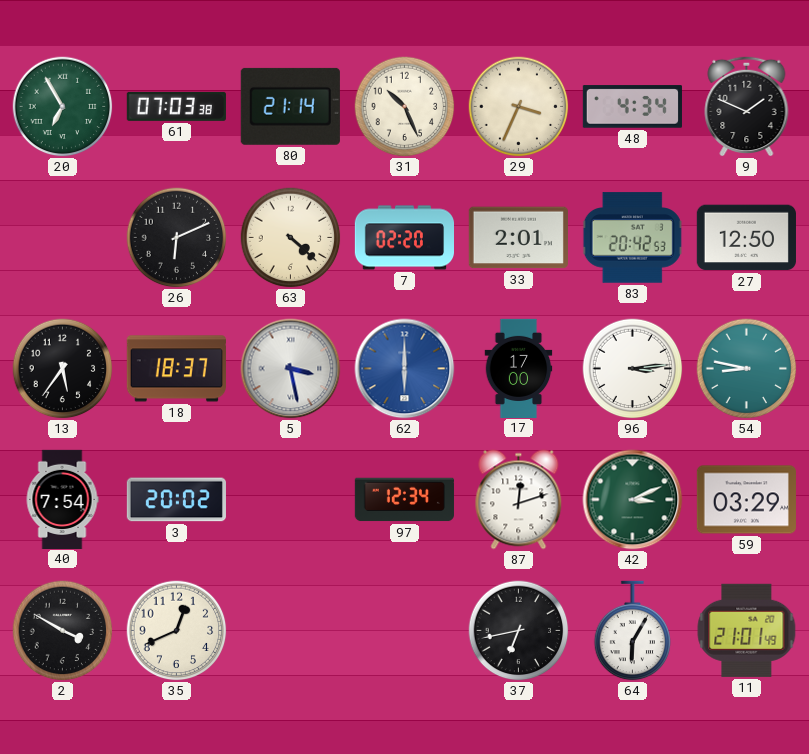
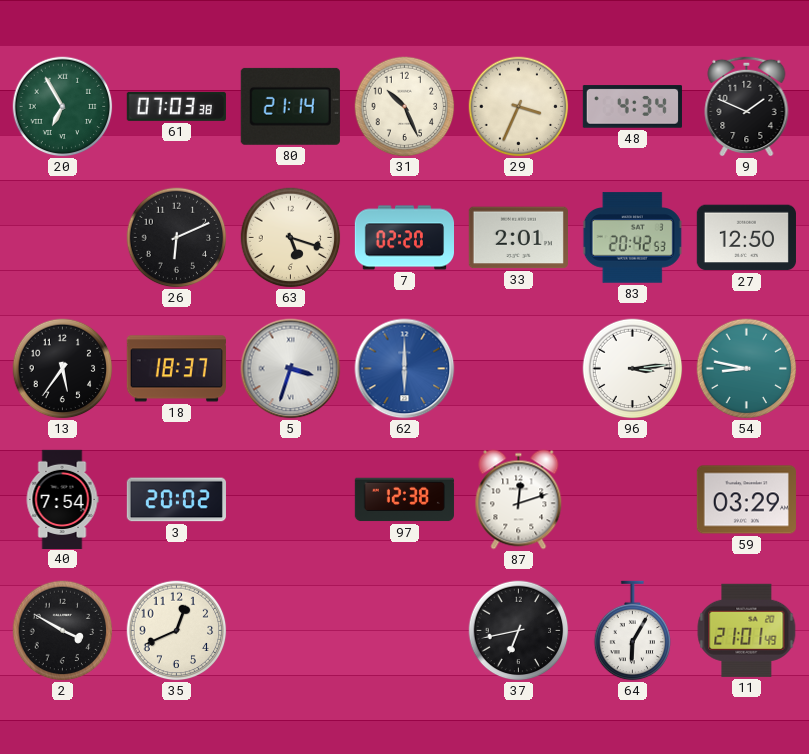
63: 4:22 -> 5:18
5: 3:28 -> 3:33
17: 17:00 -> none
97: 12:34 -> 12:38
42: 3:11 -> none
